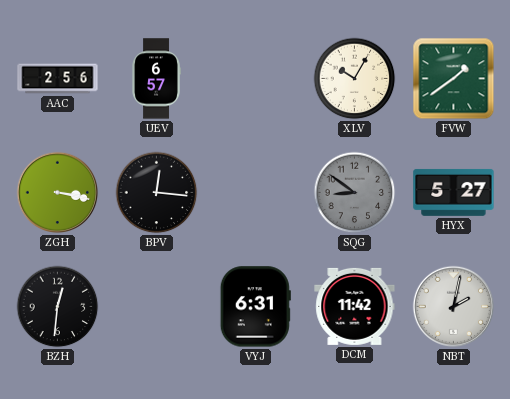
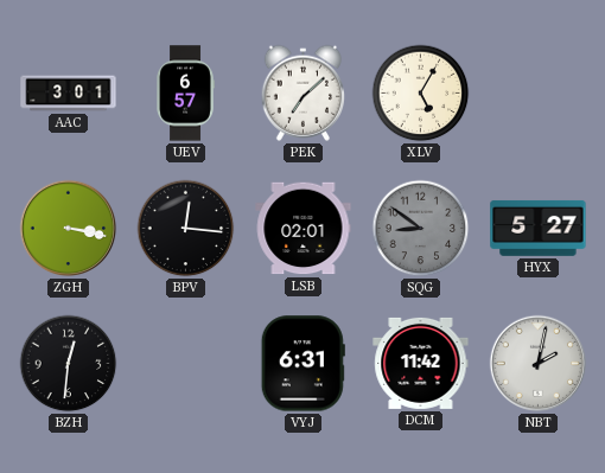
AAC: 2:56 -> 3:01
PEK: none -> 7:08
XLV: 10:05 -> 5:05
FVW: 1:39 -> none
LSB: none -> 02:01
